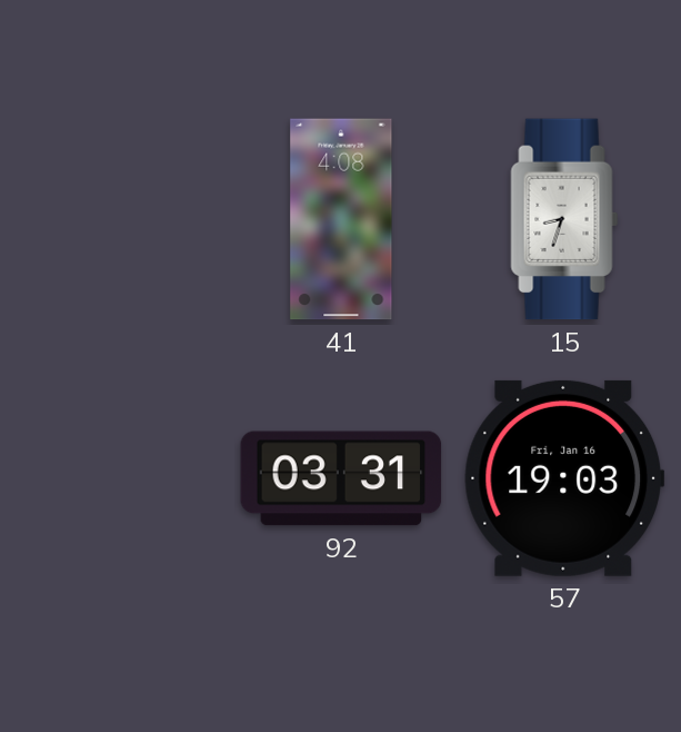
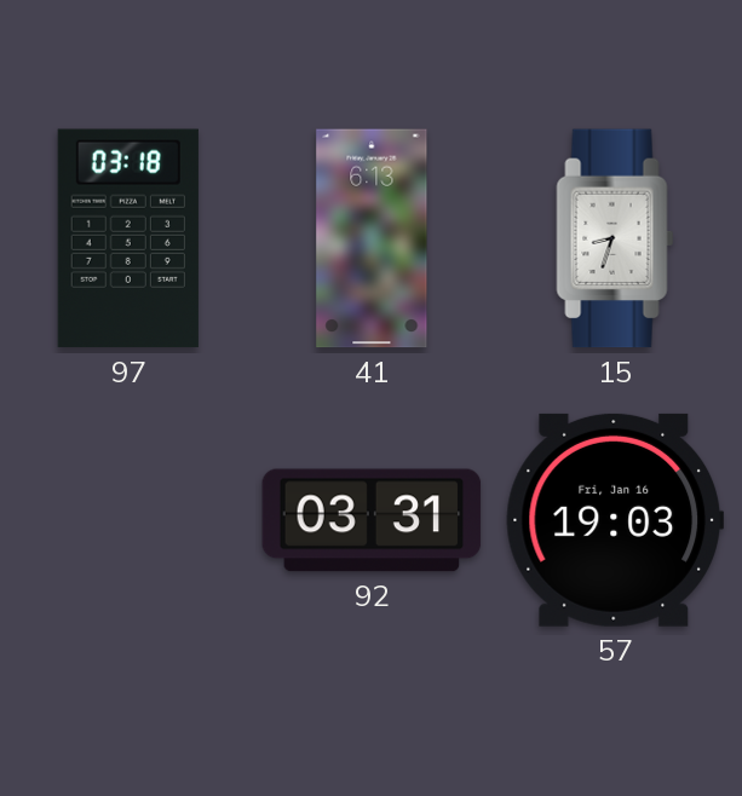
97: none -> 03:18
41: 4:08 -> 6:13
